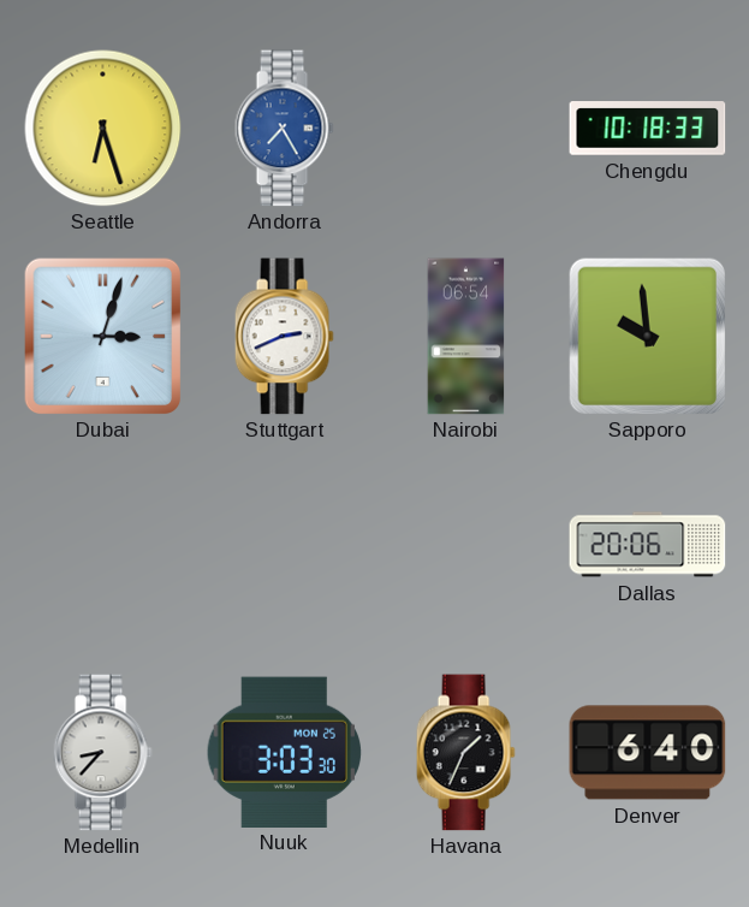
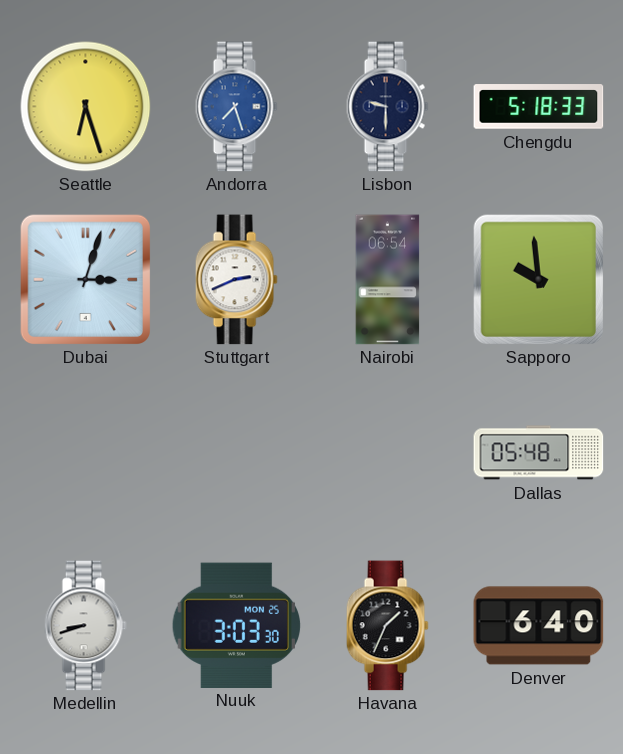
Andorra: 7:25 -> 7:27
Lisbon: none -> 9:30
Chengdu: 10:18 -> 5:18
Dallas: 20:06 -> 05:48
Medellin: 8:37 -> 8:42
